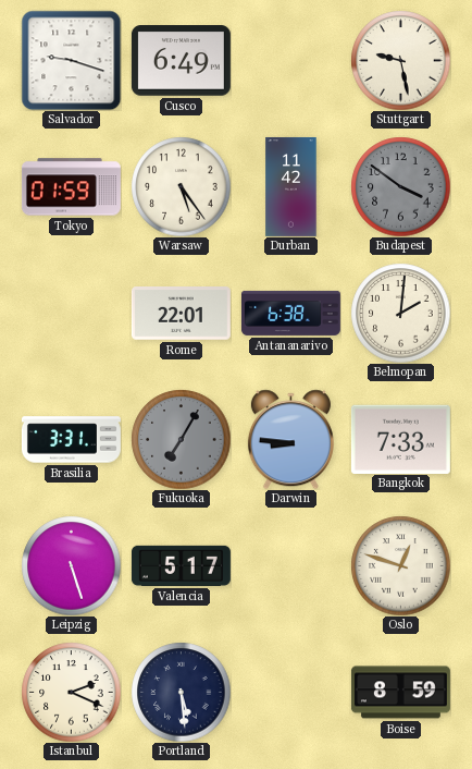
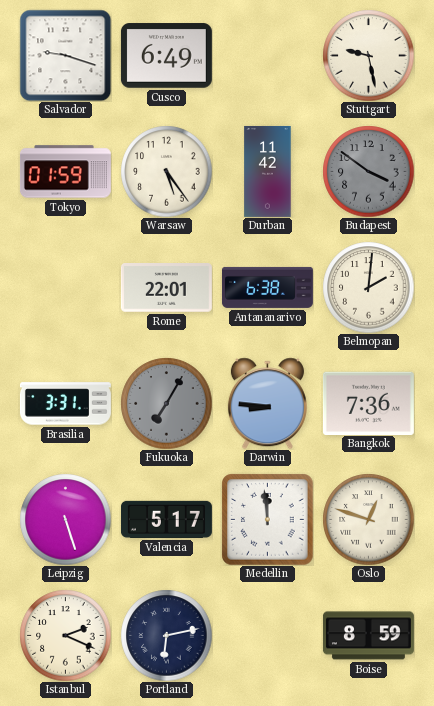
Bangkok: 7:33 -> 7:36
Medellin: none -> 11:59
Portland: 5:29 -> 6:13
